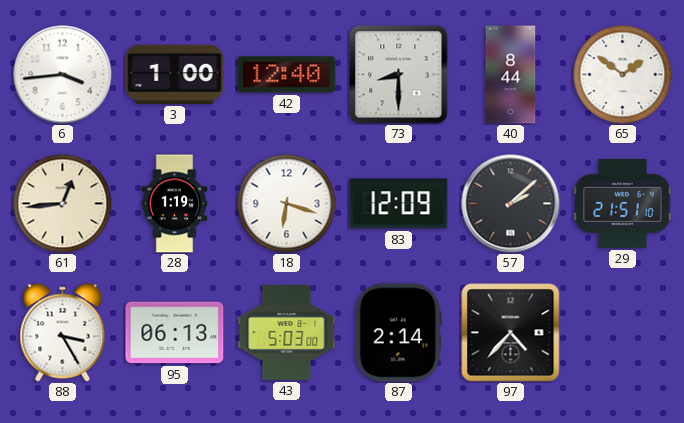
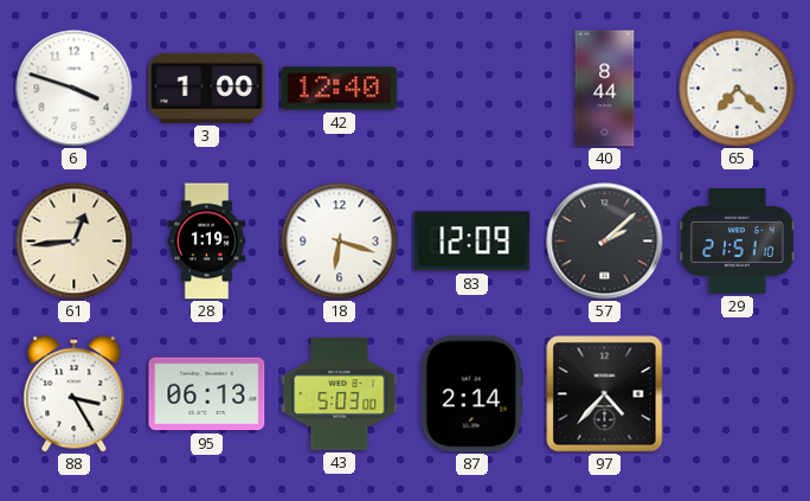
6: 3:44 -> 3:48
73: 8:30 -> none
65: 1:51 -> 7:22
